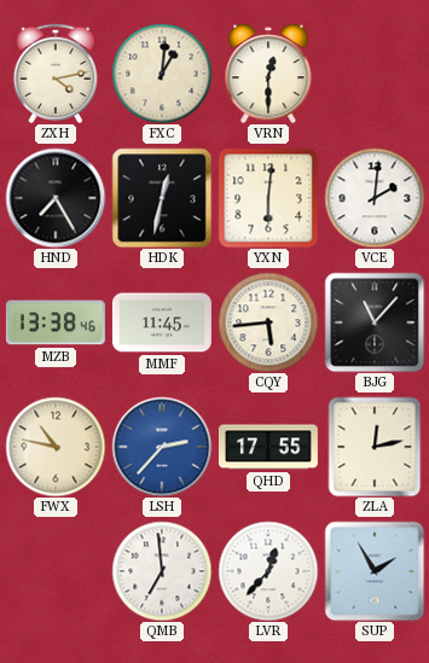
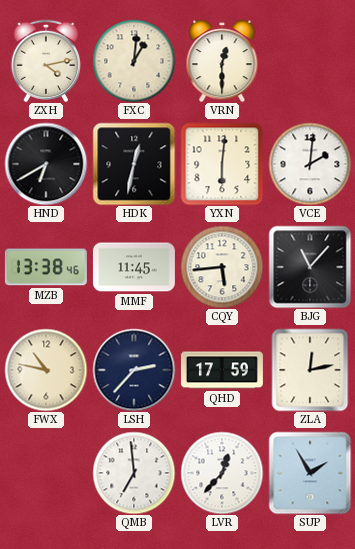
HND: 7:25 -> 6:40
LSH dial: blue -> navy
QHD: 17:55 -> 17:59
